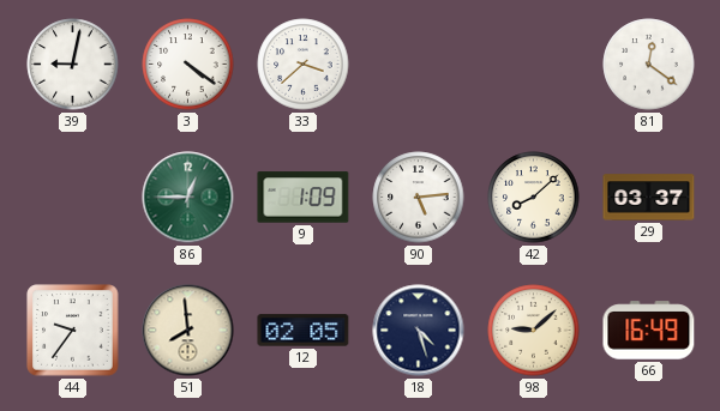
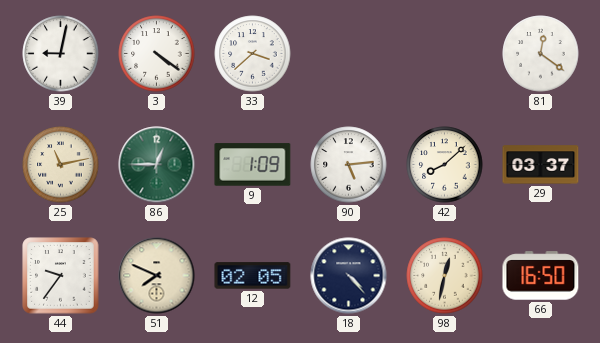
25: none -> 11:13
51: 7:59 -> 7:49
18: 4:27 -> 4:23
98: 9:08 -> 12:32
66: 16:49 -> 16:50
